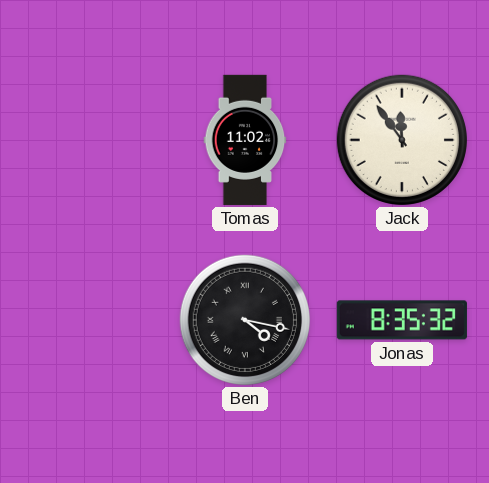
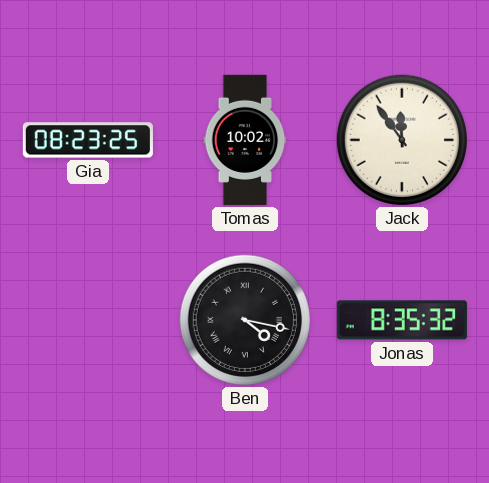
Gia: none -> 08:23
Tomas: 11:02 -> 10:02
